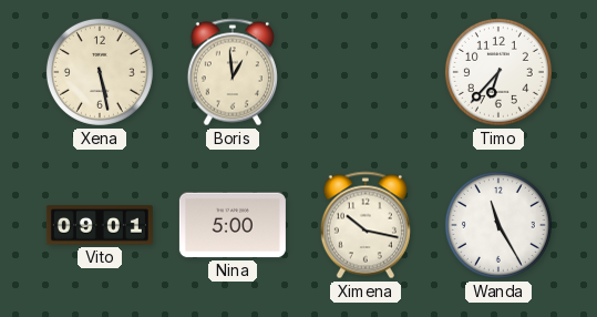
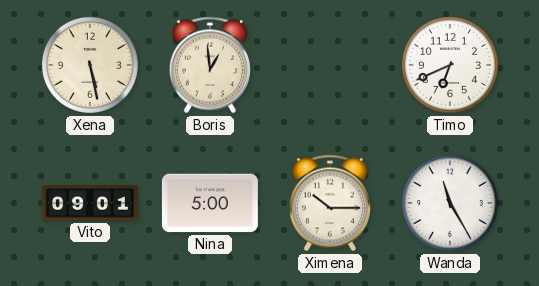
Timo: 6:37 -> 6:41
Ximena: 10:17 -> 10:15
